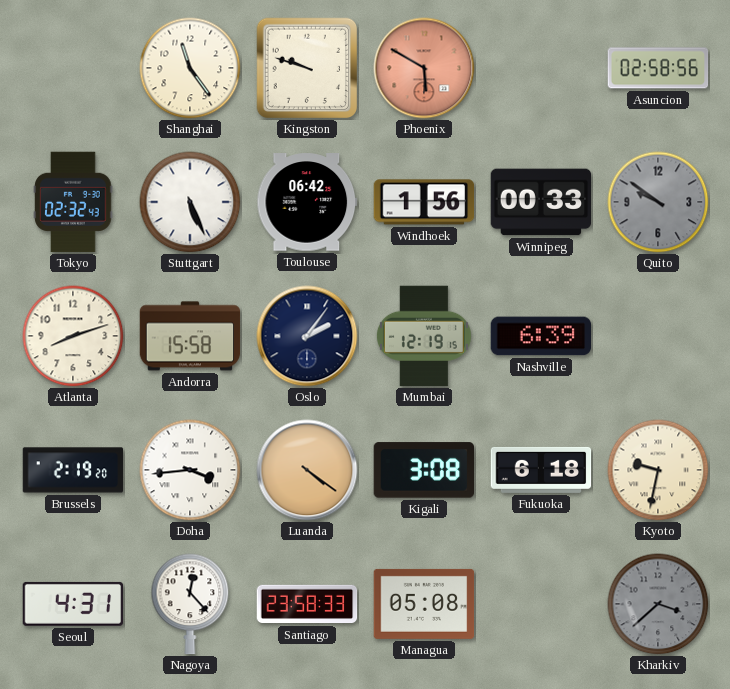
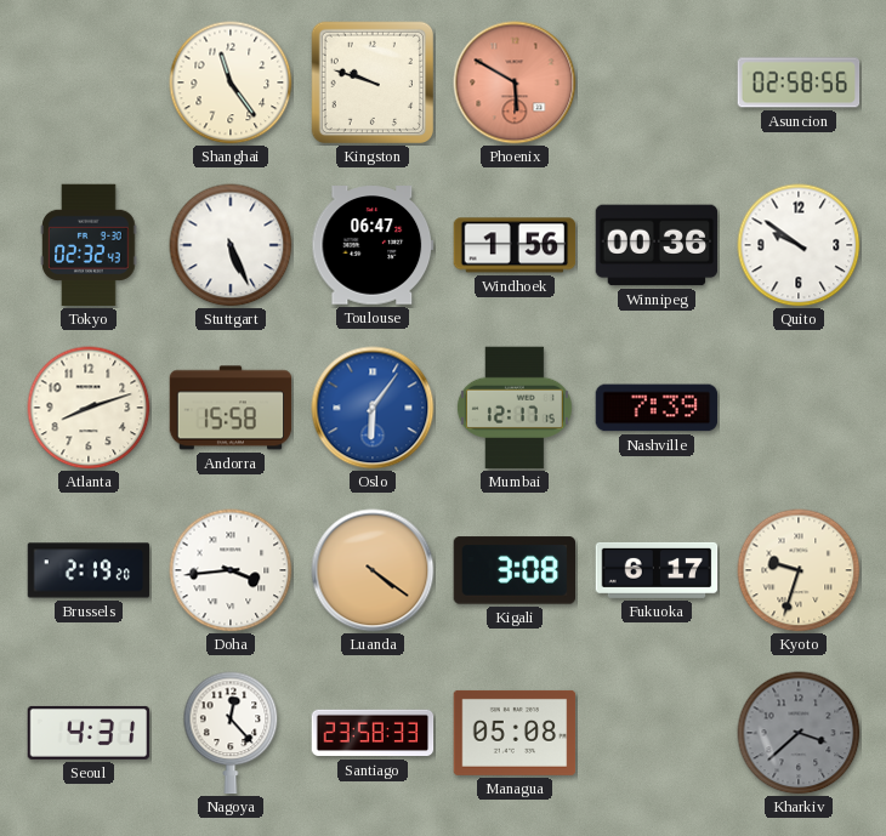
Toulouse: 06:42 -> 06:47
Winnipeg: 00:33 -> 00:36
Quito dial: grey -> white
Oslo: 2:06 -> 6:06
Oslo dial: navy -> blue
Mumbai: 12:19 -> 12:17
Nashville: 6:39 -> 7:39
Fukuoka: 6:18 -> 6:17
Kyoto: 9:32 -> 9:33
